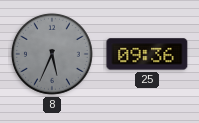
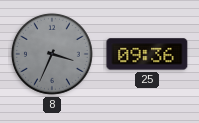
8: 5:34 -> 3:34
